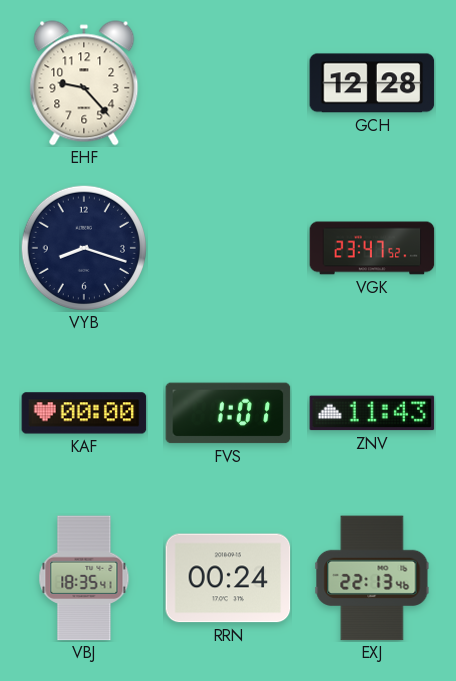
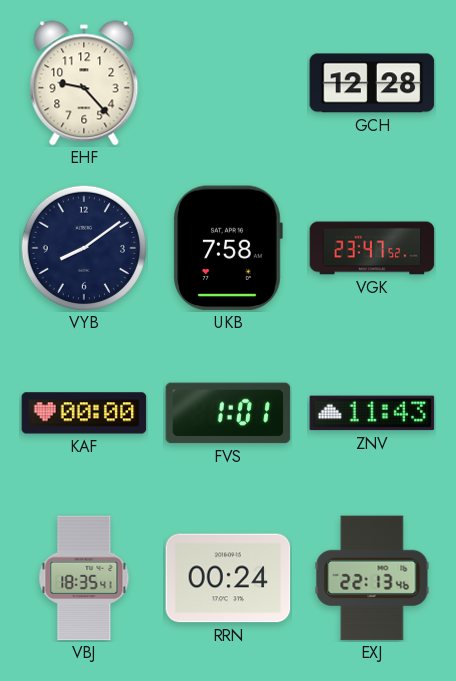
VYB: 8:18 -> 8:09
UKB: none -> 7:58
